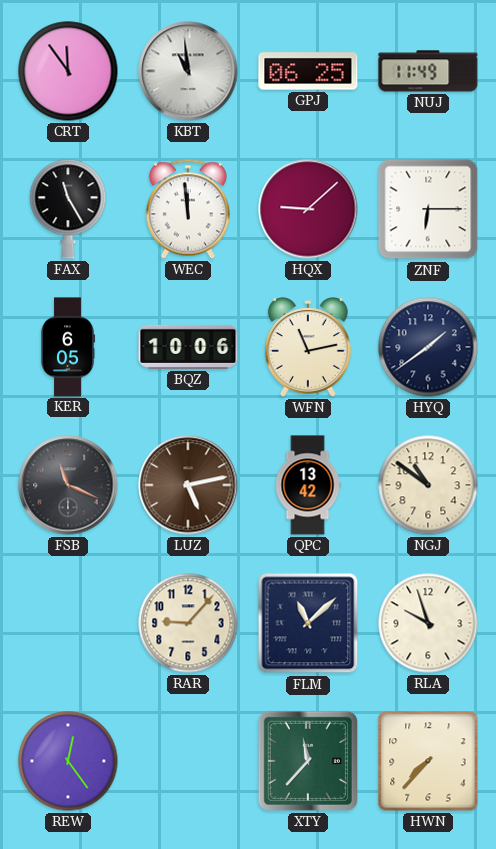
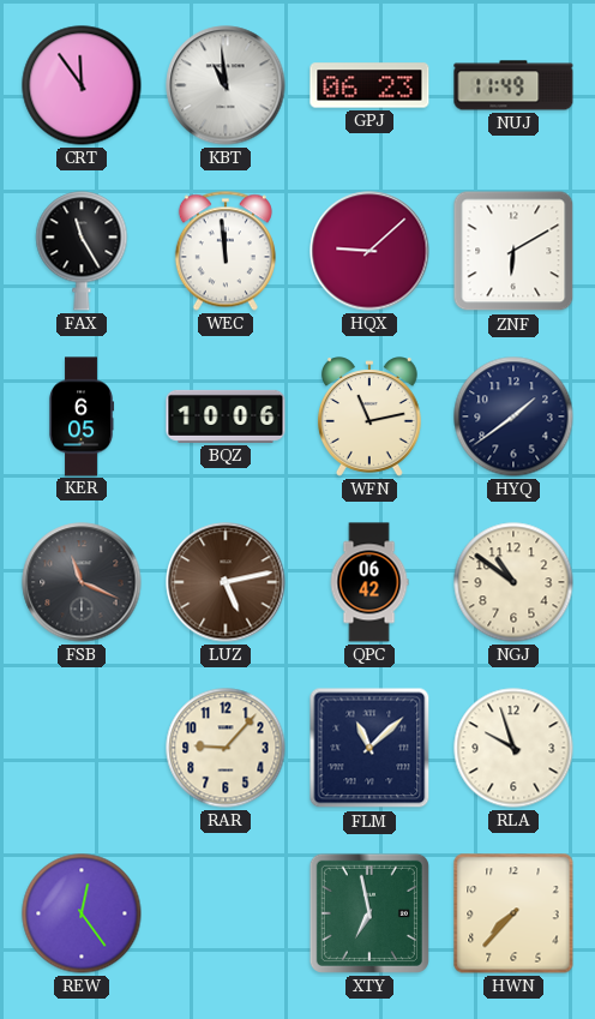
GPJ: 06:25 -> 06:23
ZNF: 6:15 -> 6:10
QPC: 13:42 -> 06:42
XTY: 11:37 -> 6:58
